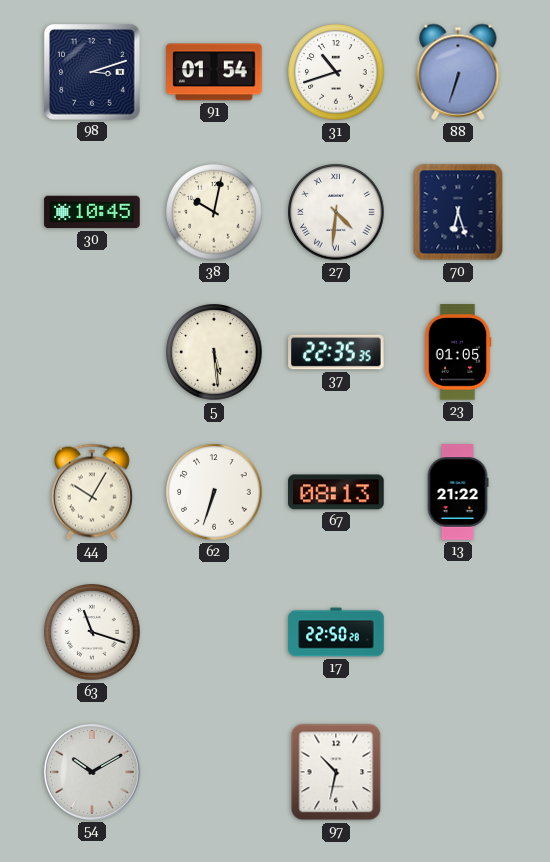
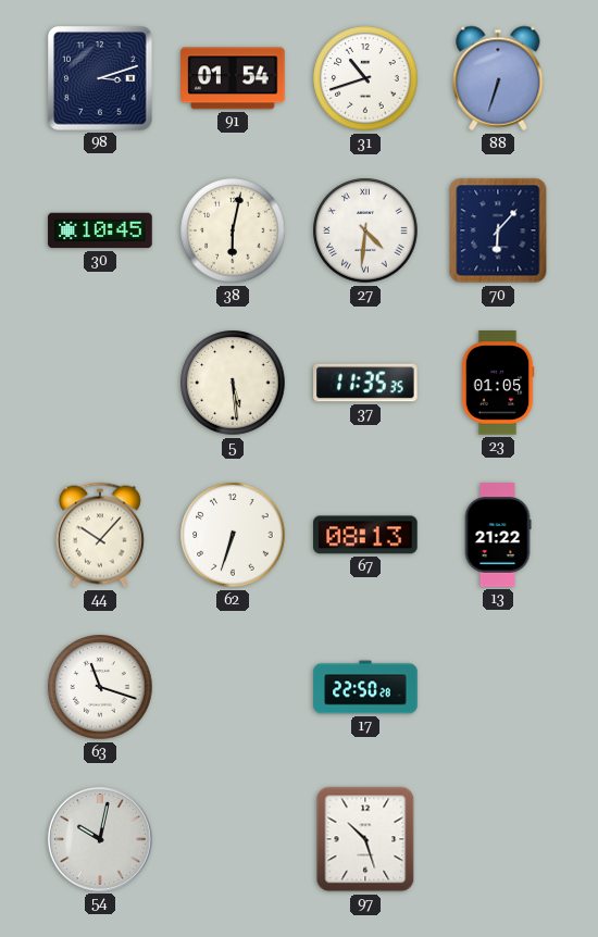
38: 10:02 -> 6:02
70: 6:27 -> 6:07
37: 22:35 -> 11:35
44: 10:05 -> 10:07
54: 10:10 -> 10:02
97: 10:32 -> 10:27
